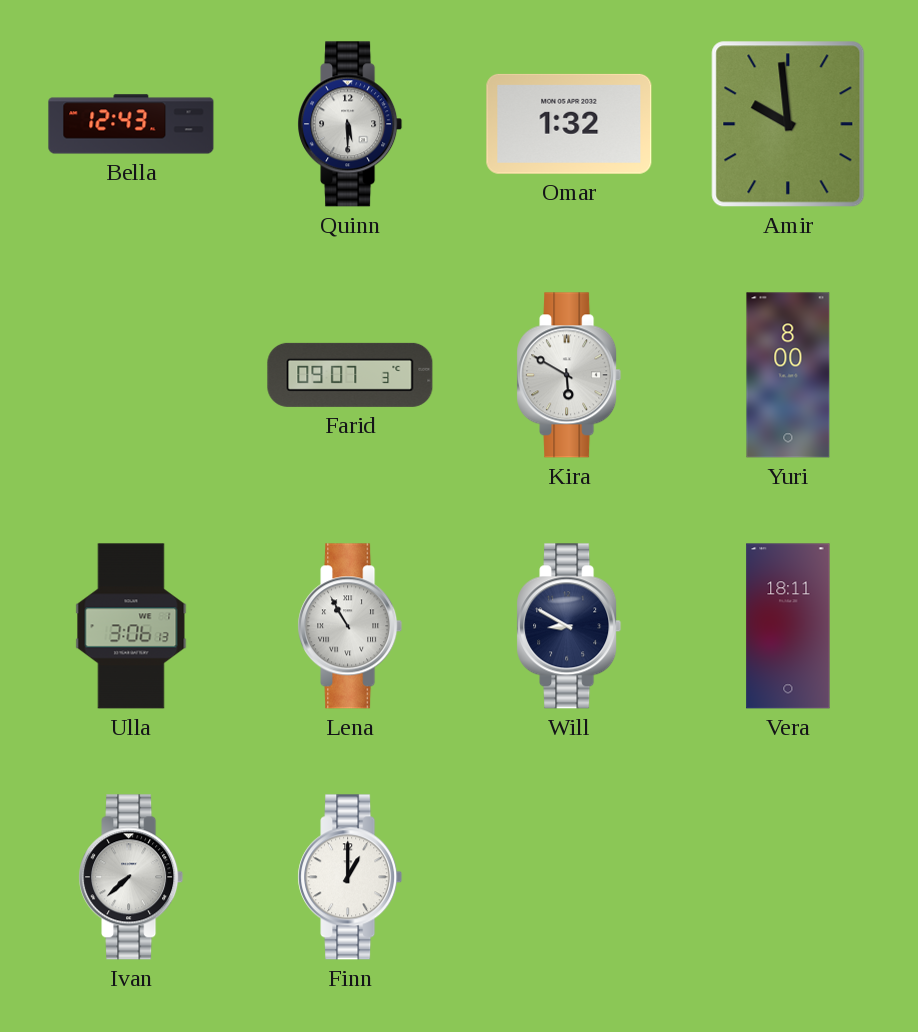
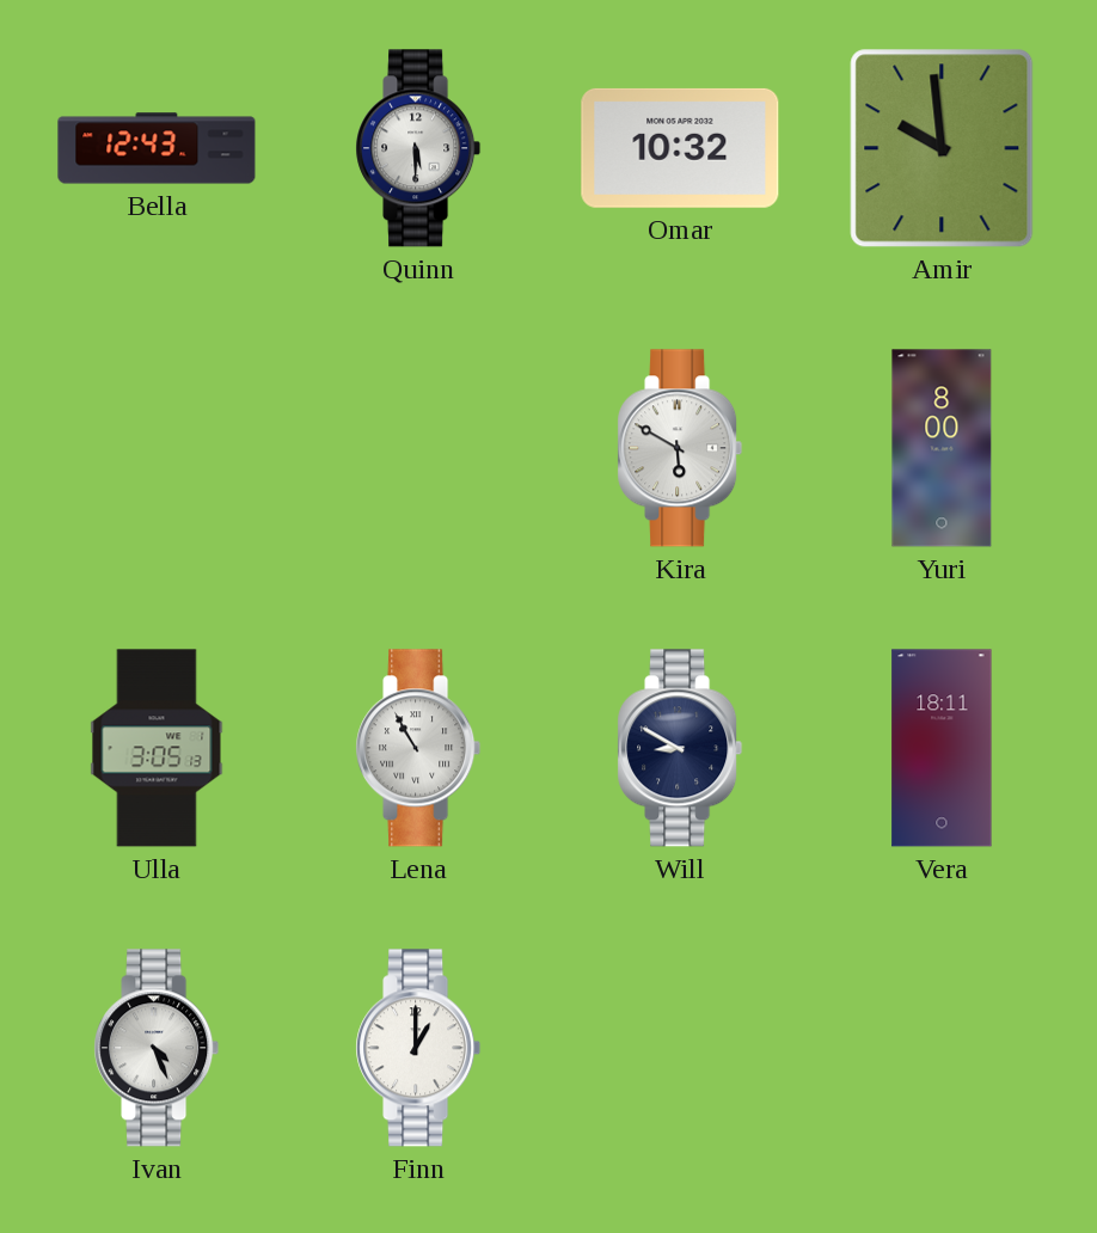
Omar: 1:32 -> 10:32
Farid: 09:07 -> none
Ulla: 3:06 -> 3:05
Ivan: 7:38 -> 4:26
